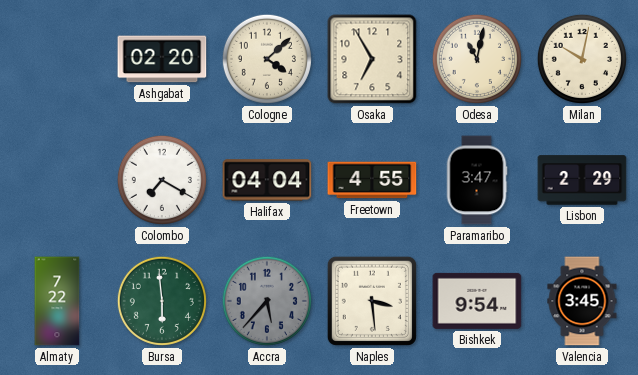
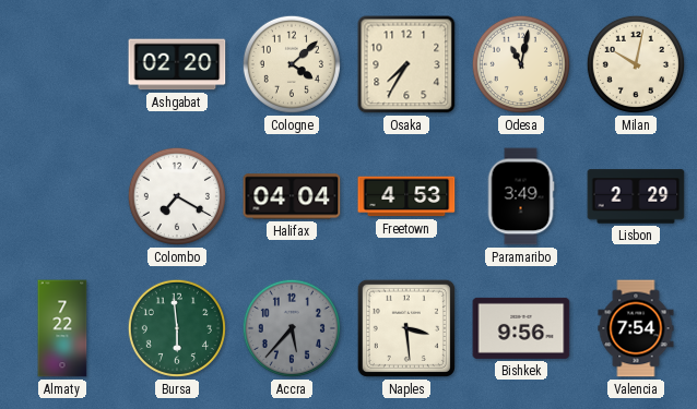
Osaka: 6:55 -> 7:35
Freetown: 4:55 -> 4:53
Paramaribo: 3:47 -> 3:49
Bishkek: 9:54 -> 9:56
Valencia: 3:45 -> 7:54
